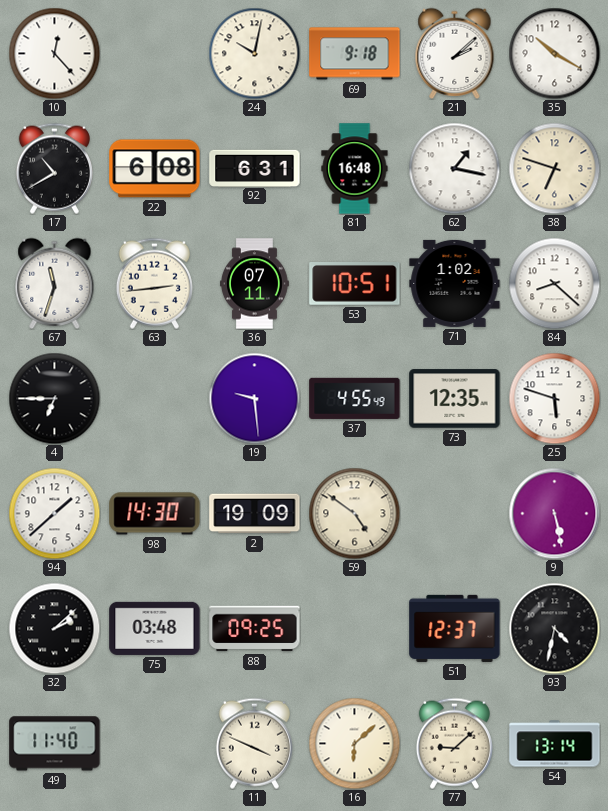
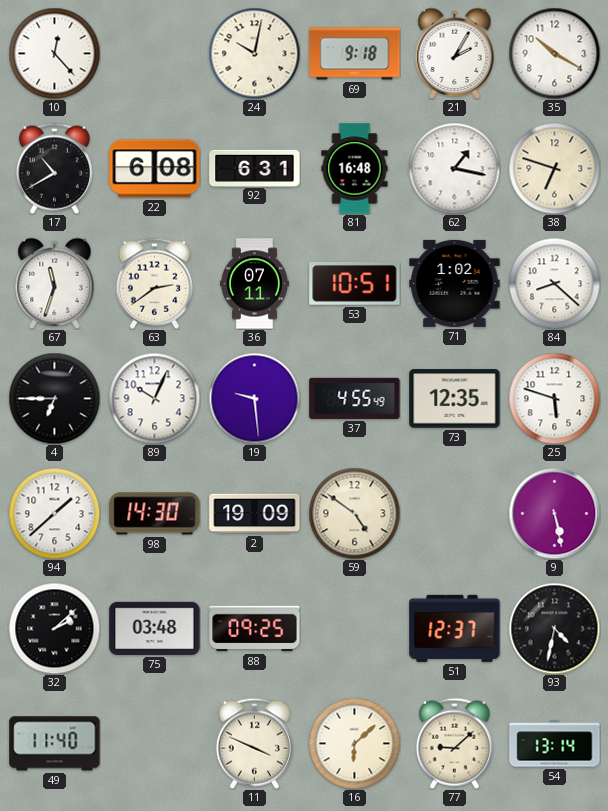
21: 2:08 -> 2:05
63: 2:44 -> 2:39
89: none -> 10:04
